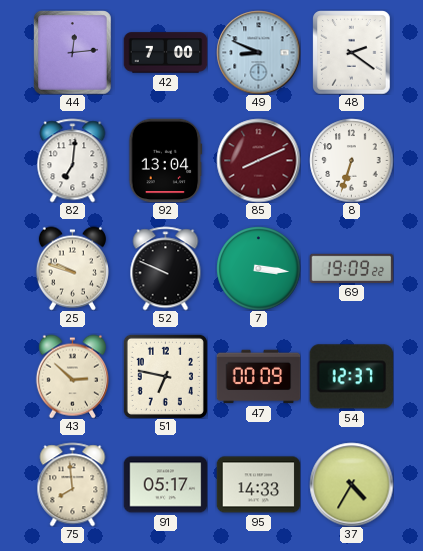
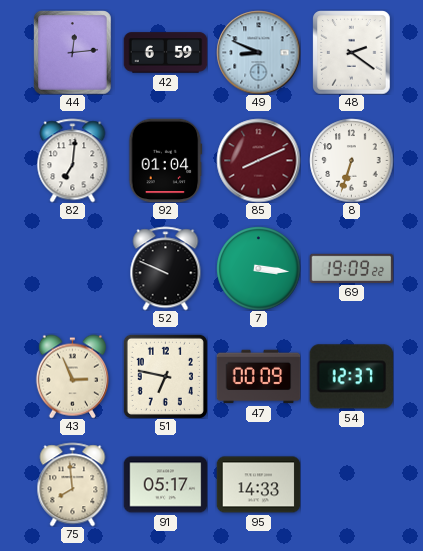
42: 7:00 -> 6:59
92: 13:04 -> 01:04
25: 9:48 -> none
43: 2:52 -> 2:56
37: 4:35 -> none
